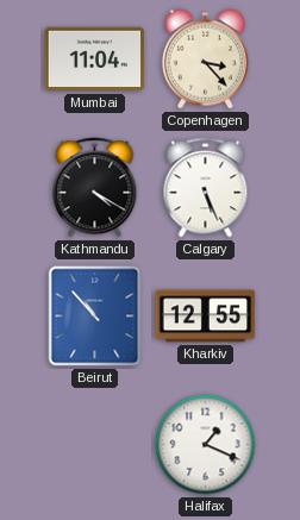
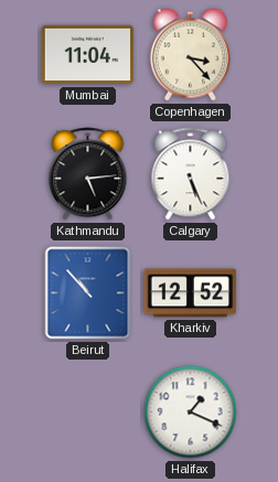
Kathmandu: 4:20 -> 5:14
Kharkiv: 12:55 -> 12:52
